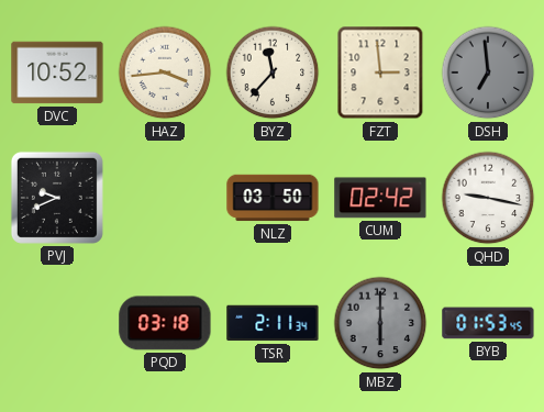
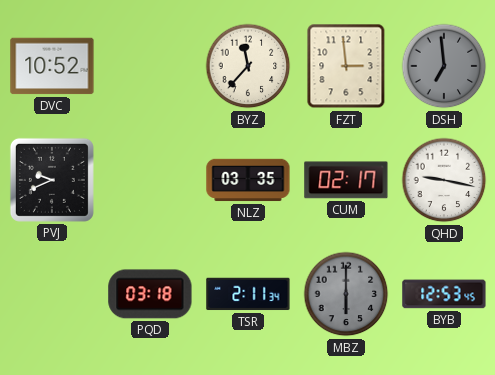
HAZ: 3:44 -> none
NLZ: 03:50 -> 03:35
CUM: 02:42 -> 02:17
BYB: 01:53 -> 12:53
